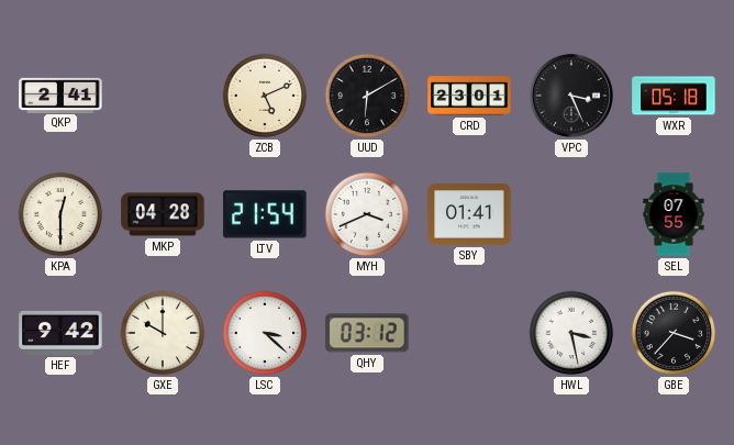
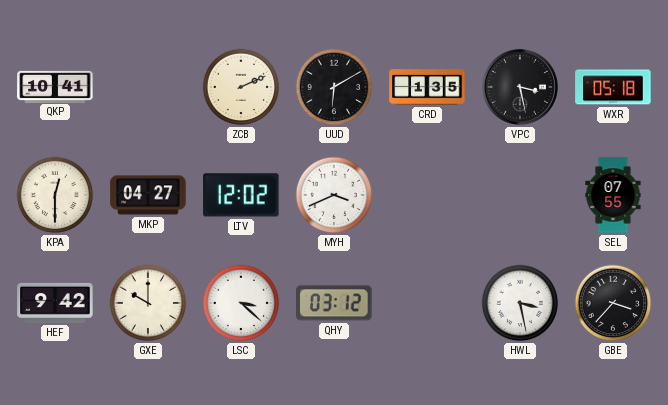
QKP: 2:41 -> 10:41
ZCB: 5:11 -> 2:11
CRD: 23:01 -> 1:35
VPC: 3:26 -> 3:28
MKP: 04:28 -> 04:27
LTV: 21:54 -> 12:02
SBY: 01:41 -> none
